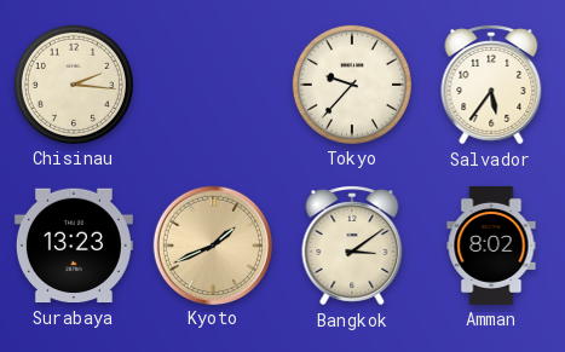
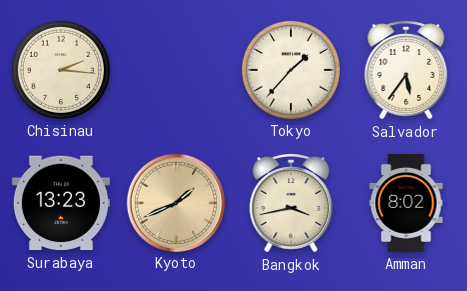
Tokyo: 9:37 -> 1:37
Bangkok: 3:09 -> 3:43
